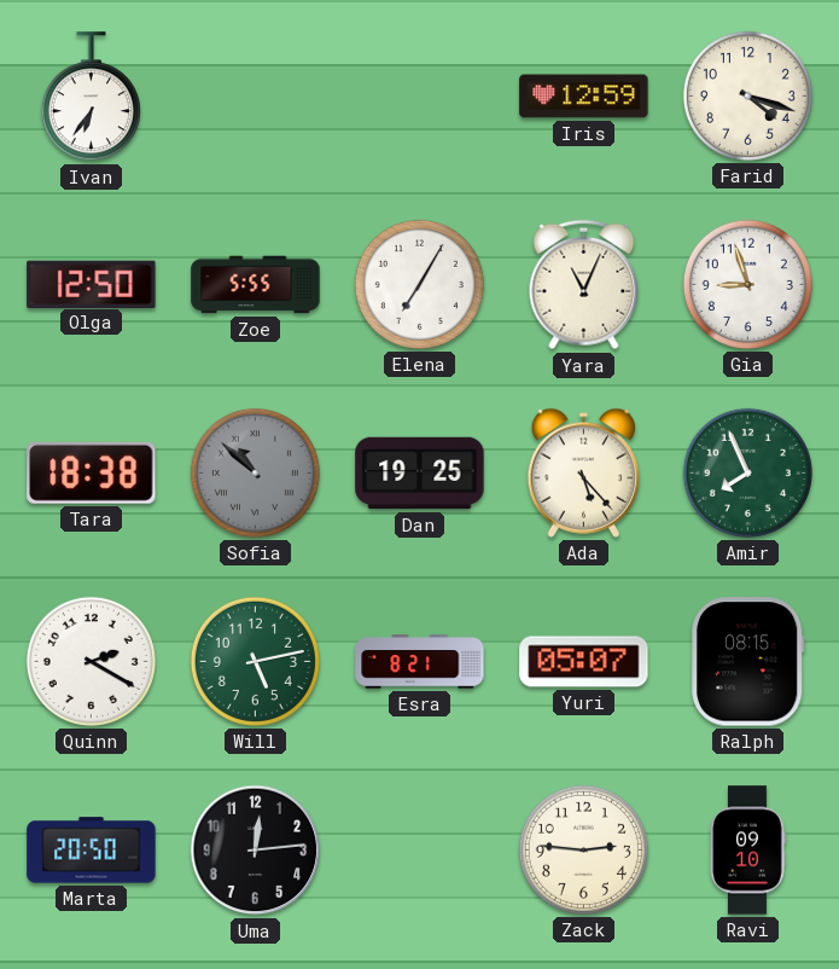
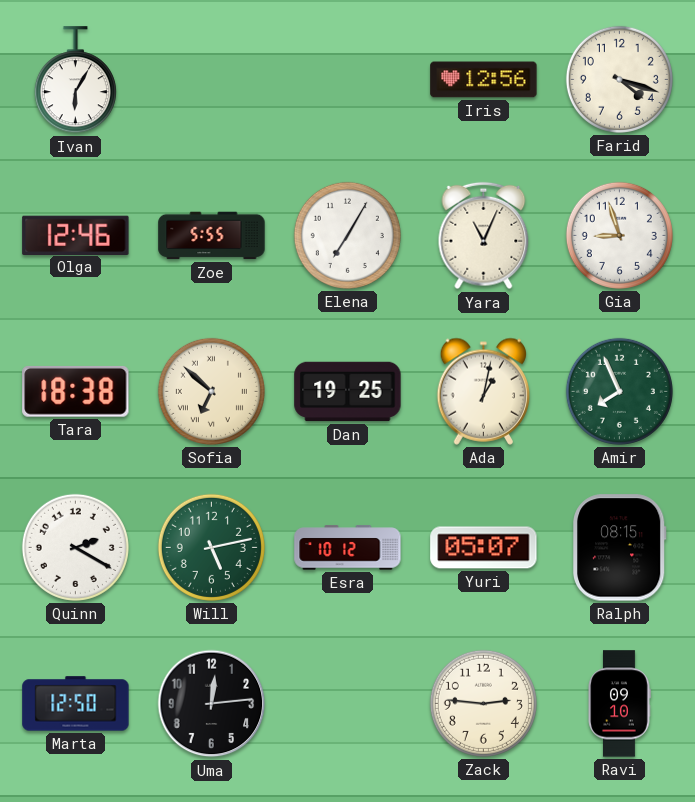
Ivan: 6:36 -> 6:05
Iris: 12:59 -> 12:56
Olga: 12:50 -> 12:46
Sofia: 10:52 -> 6:52
Sofia dial: grey -> cream
Ada: 5:23 -> 1:02
Esra: 8:21 -> 10:12
Marta: 20:50 -> 12:50
